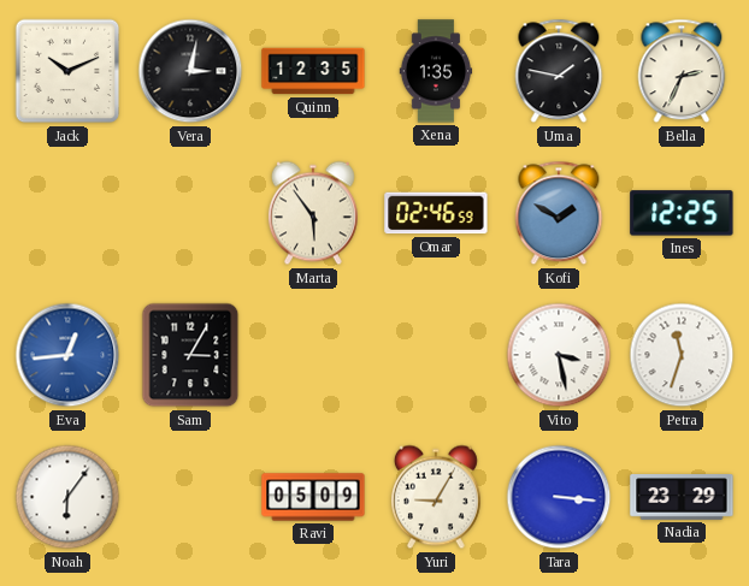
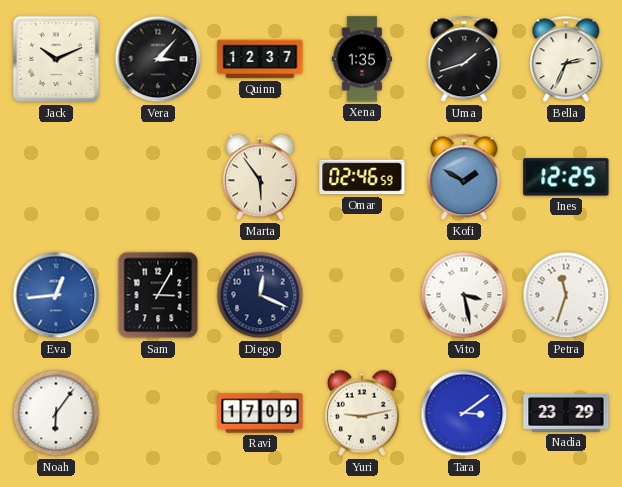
Vera: 3:02 -> 3:07
Quinn: 12:35 -> 12:37
Uma: 1:47 -> 1:42
Diego: none -> 12:19
Ravi: 05:09 -> 17:09
Yuri: 9:05 -> 9:13
Tara: 3:16 -> 3:09
